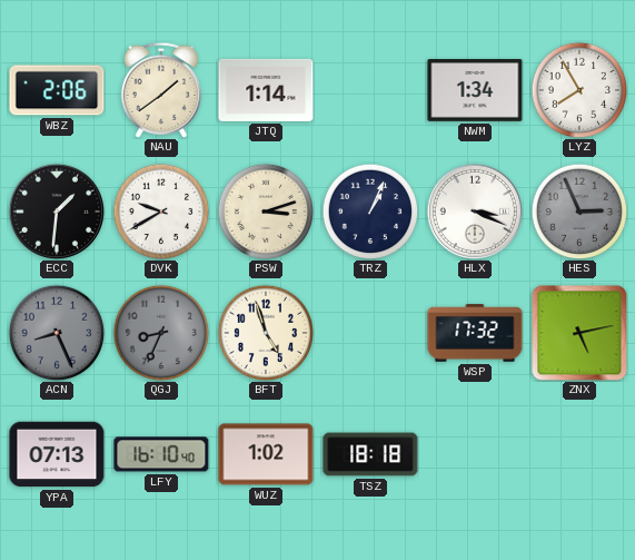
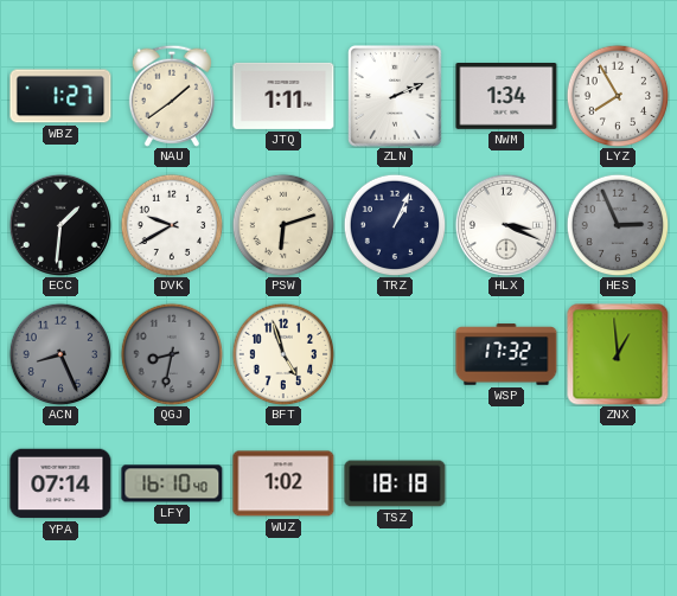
WBZ: 2:06 -> 1:27
JTQ: 1:14 -> 1:11
ZLN: none -> 2:11
PSW: 3:12 -> 6:12
QGJ: 8:34 -> 8:32
ZNX: 5:13 -> 12:59
YPA: 07:13 -> 07:14
